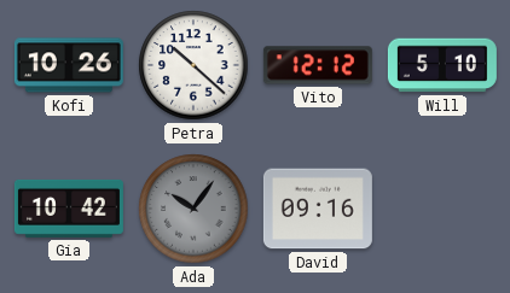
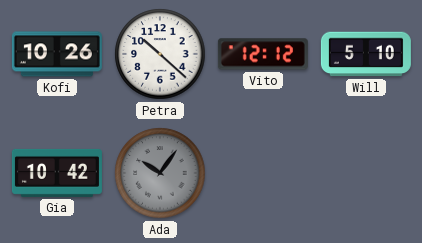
David: 09:16 -> none
